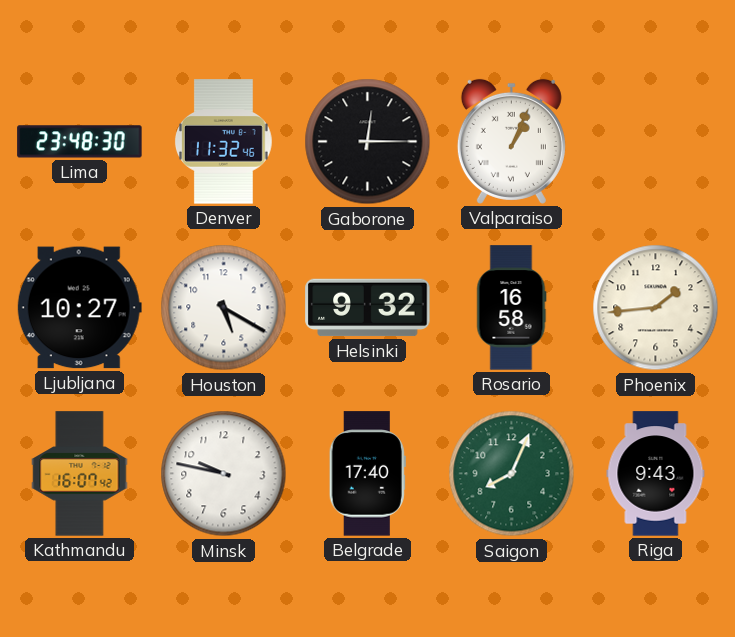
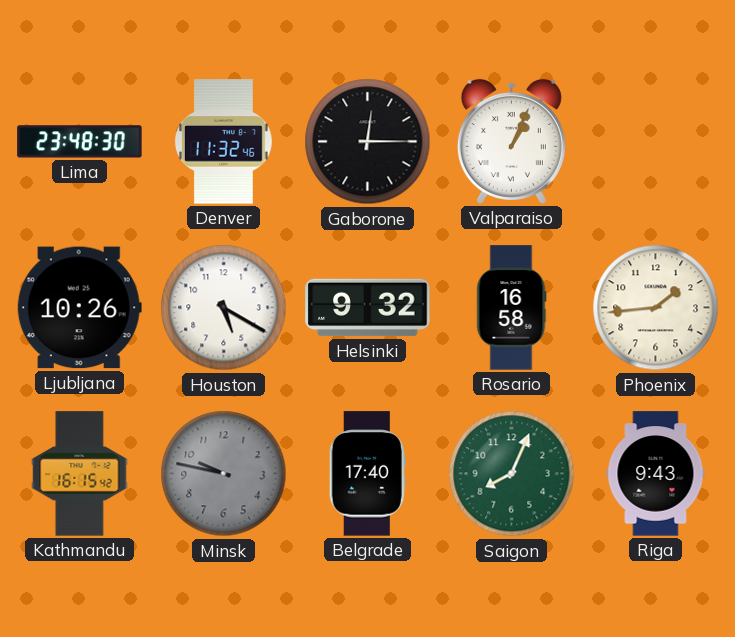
Ljubljana: 10:27 -> 10:26
Kathmandu: 16:07 -> 16:15
Minsk dial: white -> grey
